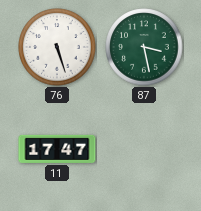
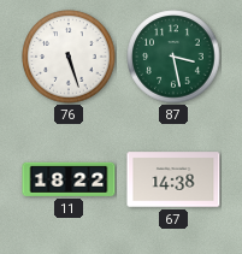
11: 17:47 -> 18:22
67: none -> 14:38
